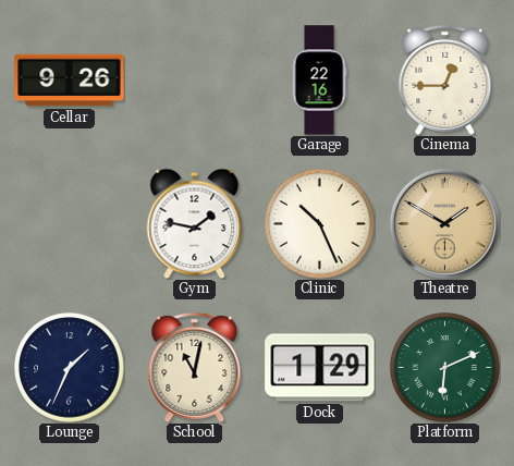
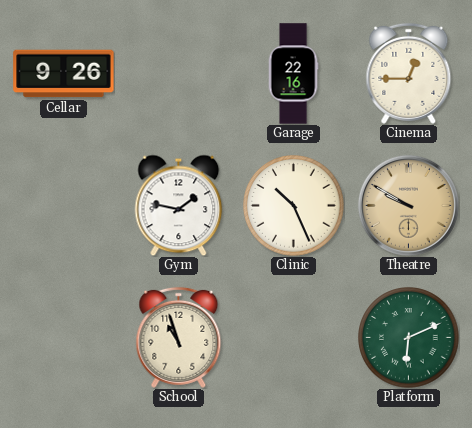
Theatre: 1:50 -> 9:50
Lounge: 1:34 -> none
School: 11:02 -> 10:57
Dock: 1:29 -> none
